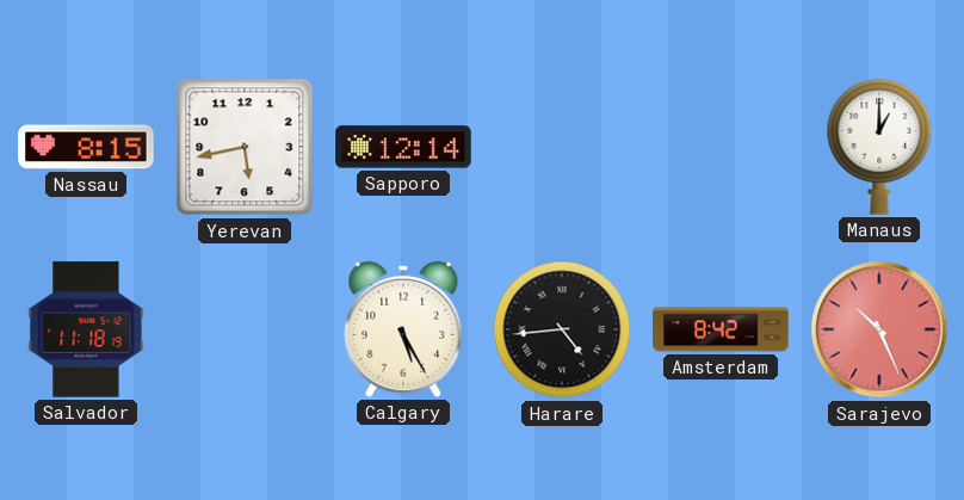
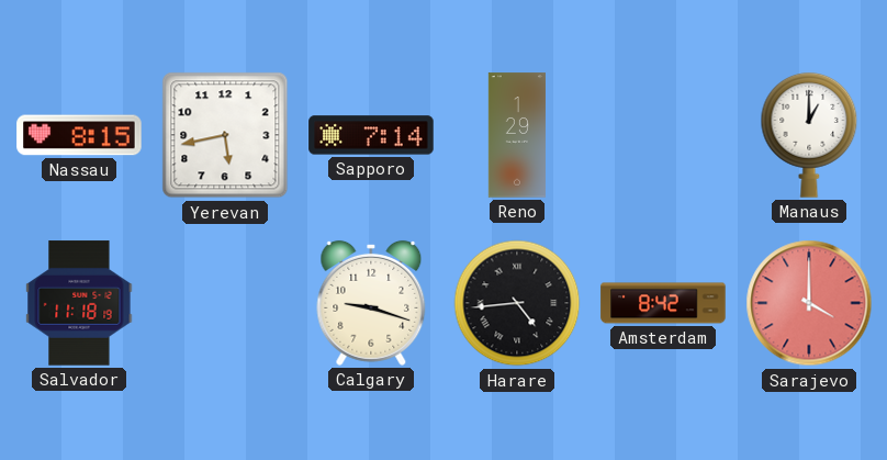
Sapporo: 12:14 -> 7:14
Reno: none -> 1:29
Calgary: 5:25 -> 9:18
Sarajevo: 10:26 -> 4:00
